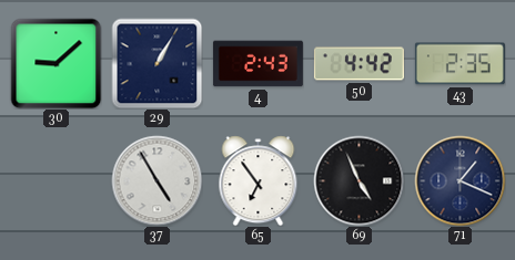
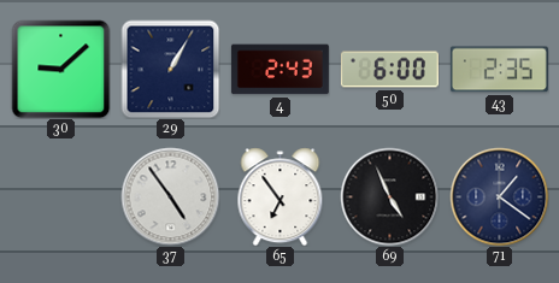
50: 4:42 -> 6:00
37: 4:55 -> 4:54
71: 1:19 -> 1:21
